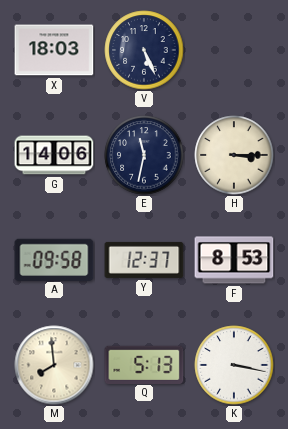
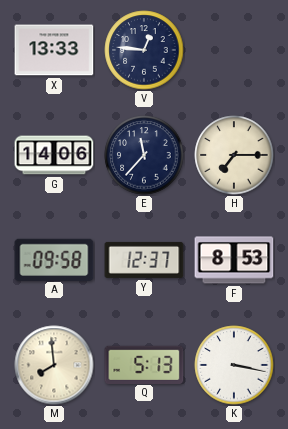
X: 18:03 -> 13:33
V: 5:26 -> 12:46
E: 11:32 -> 11:37
H: 3:15 -> 7:15
